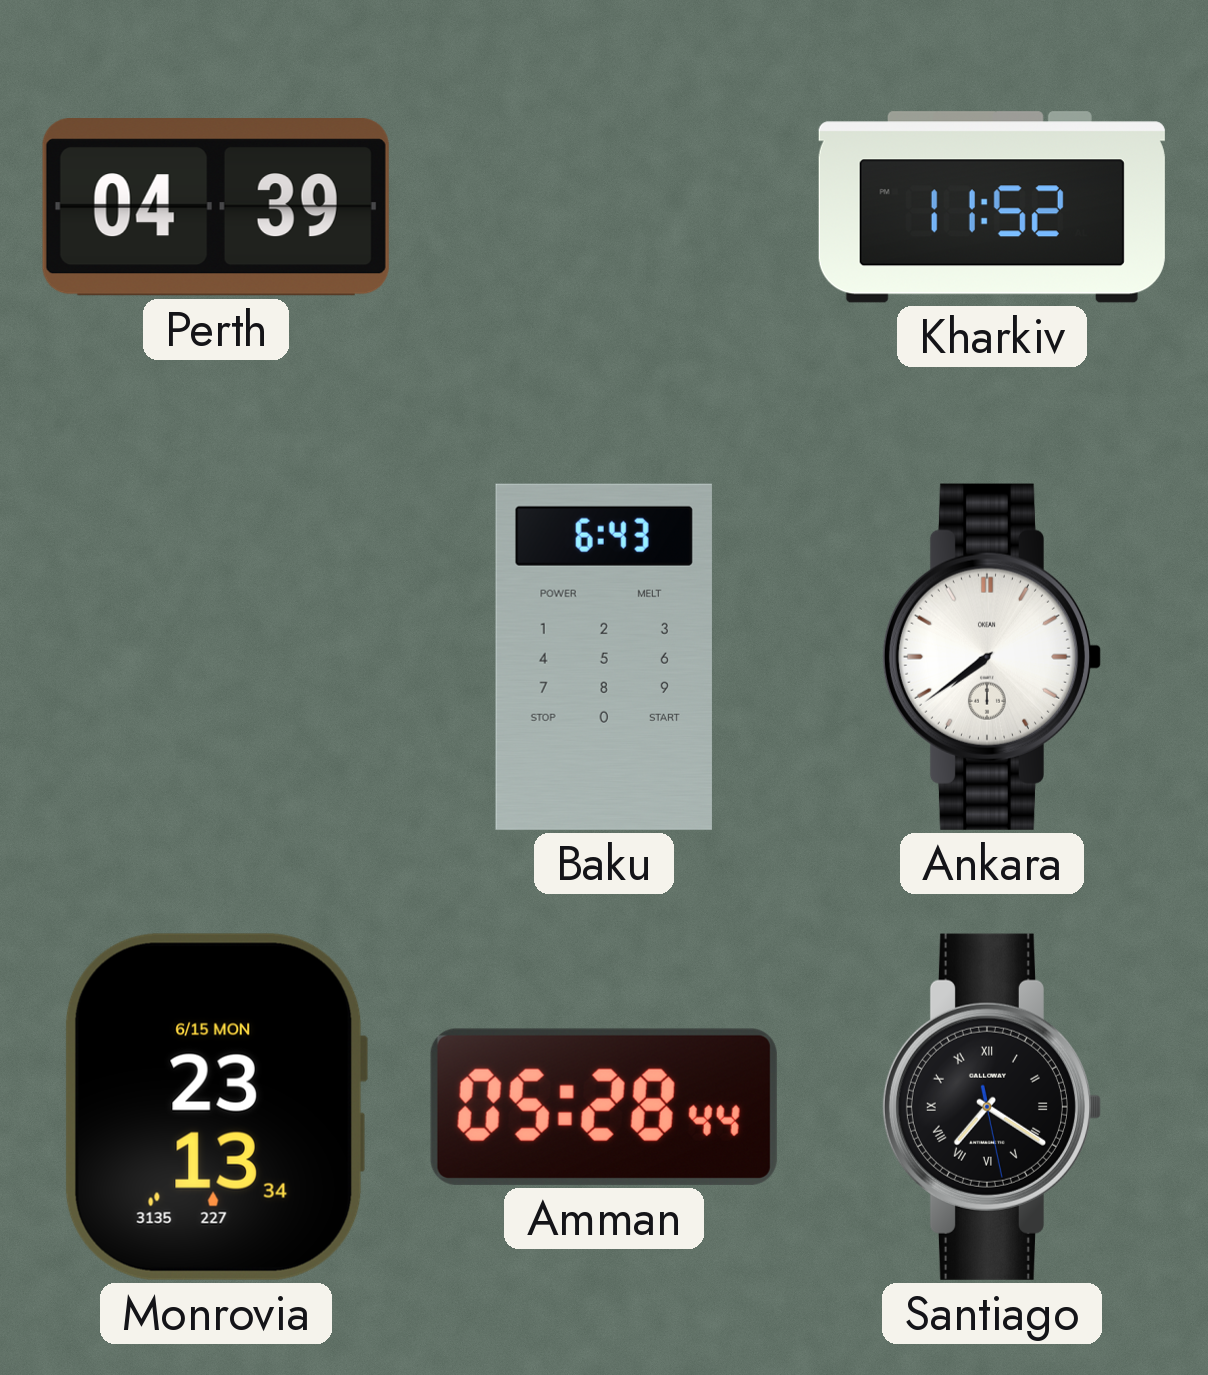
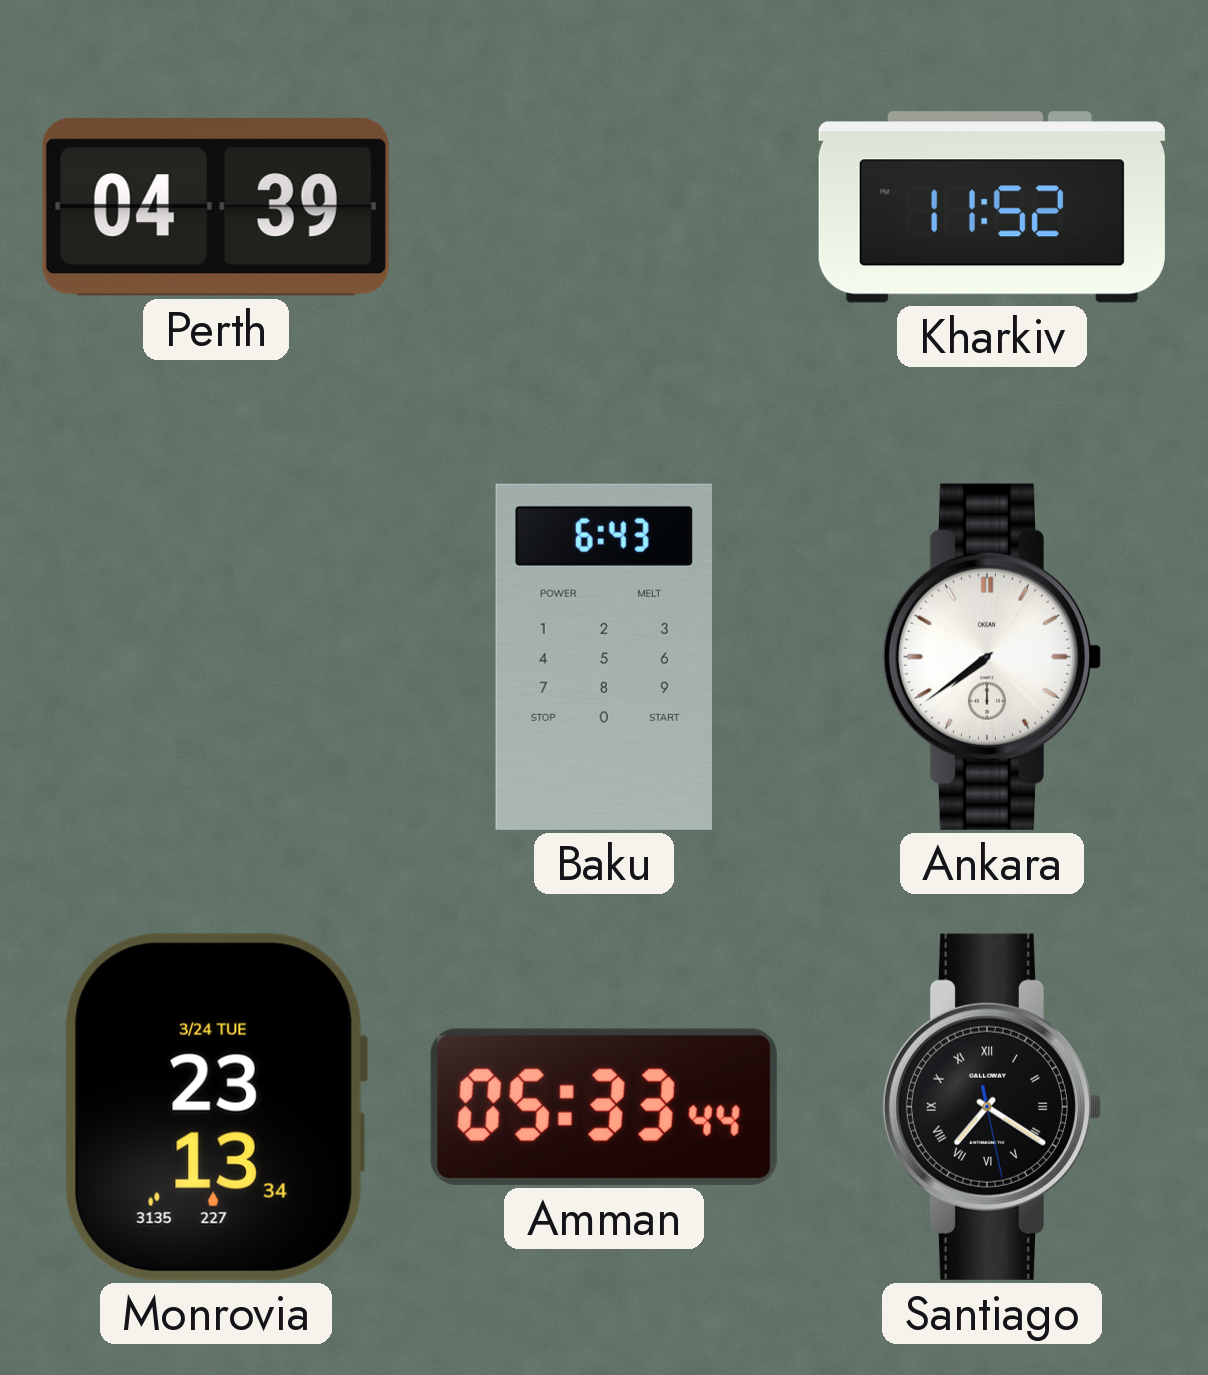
Monrovia date: 6/15 MON -> 3/24 TUE
Amman: 05:28 -> 05:33
